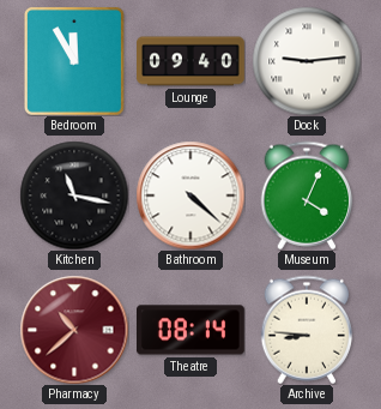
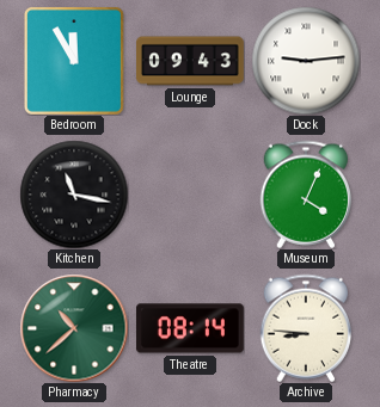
Lounge: 09:40 -> 09:43
Bathroom: 4:22 -> none
Pharmacy dial: burgundy -> green
